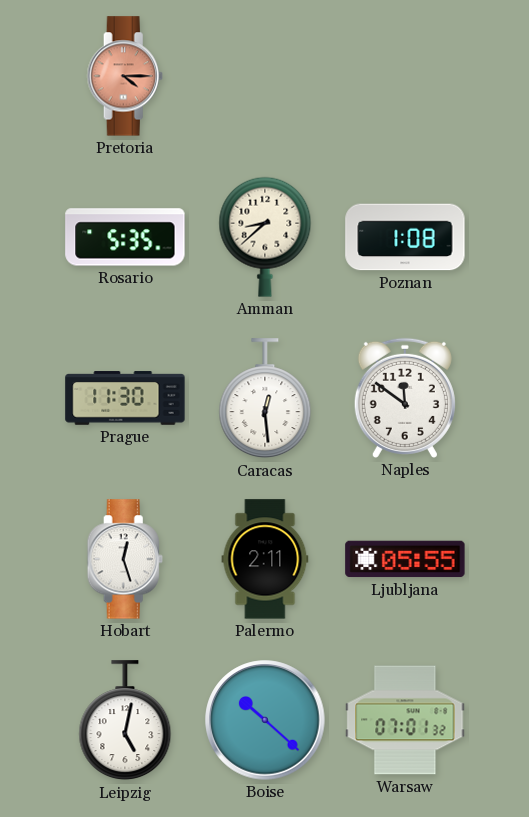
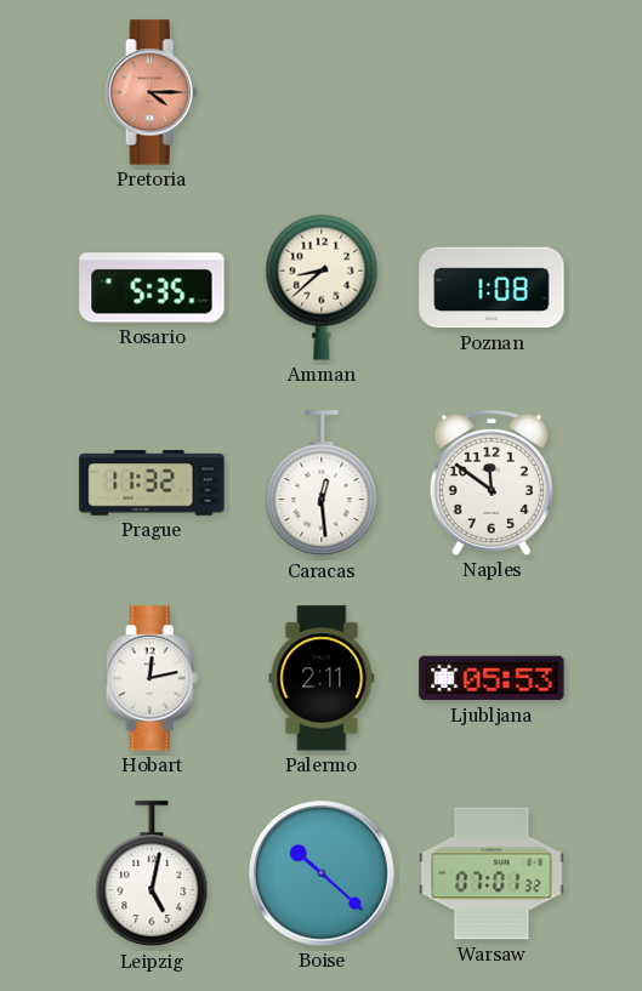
Prague: 11:30 -> 11:32
Hobart: 12:27 -> 12:13
Ljubljana: 05:55 -> 05:53
